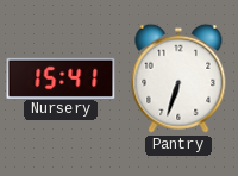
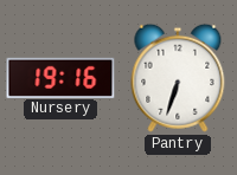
Nursery: 15:41 -> 19:16
